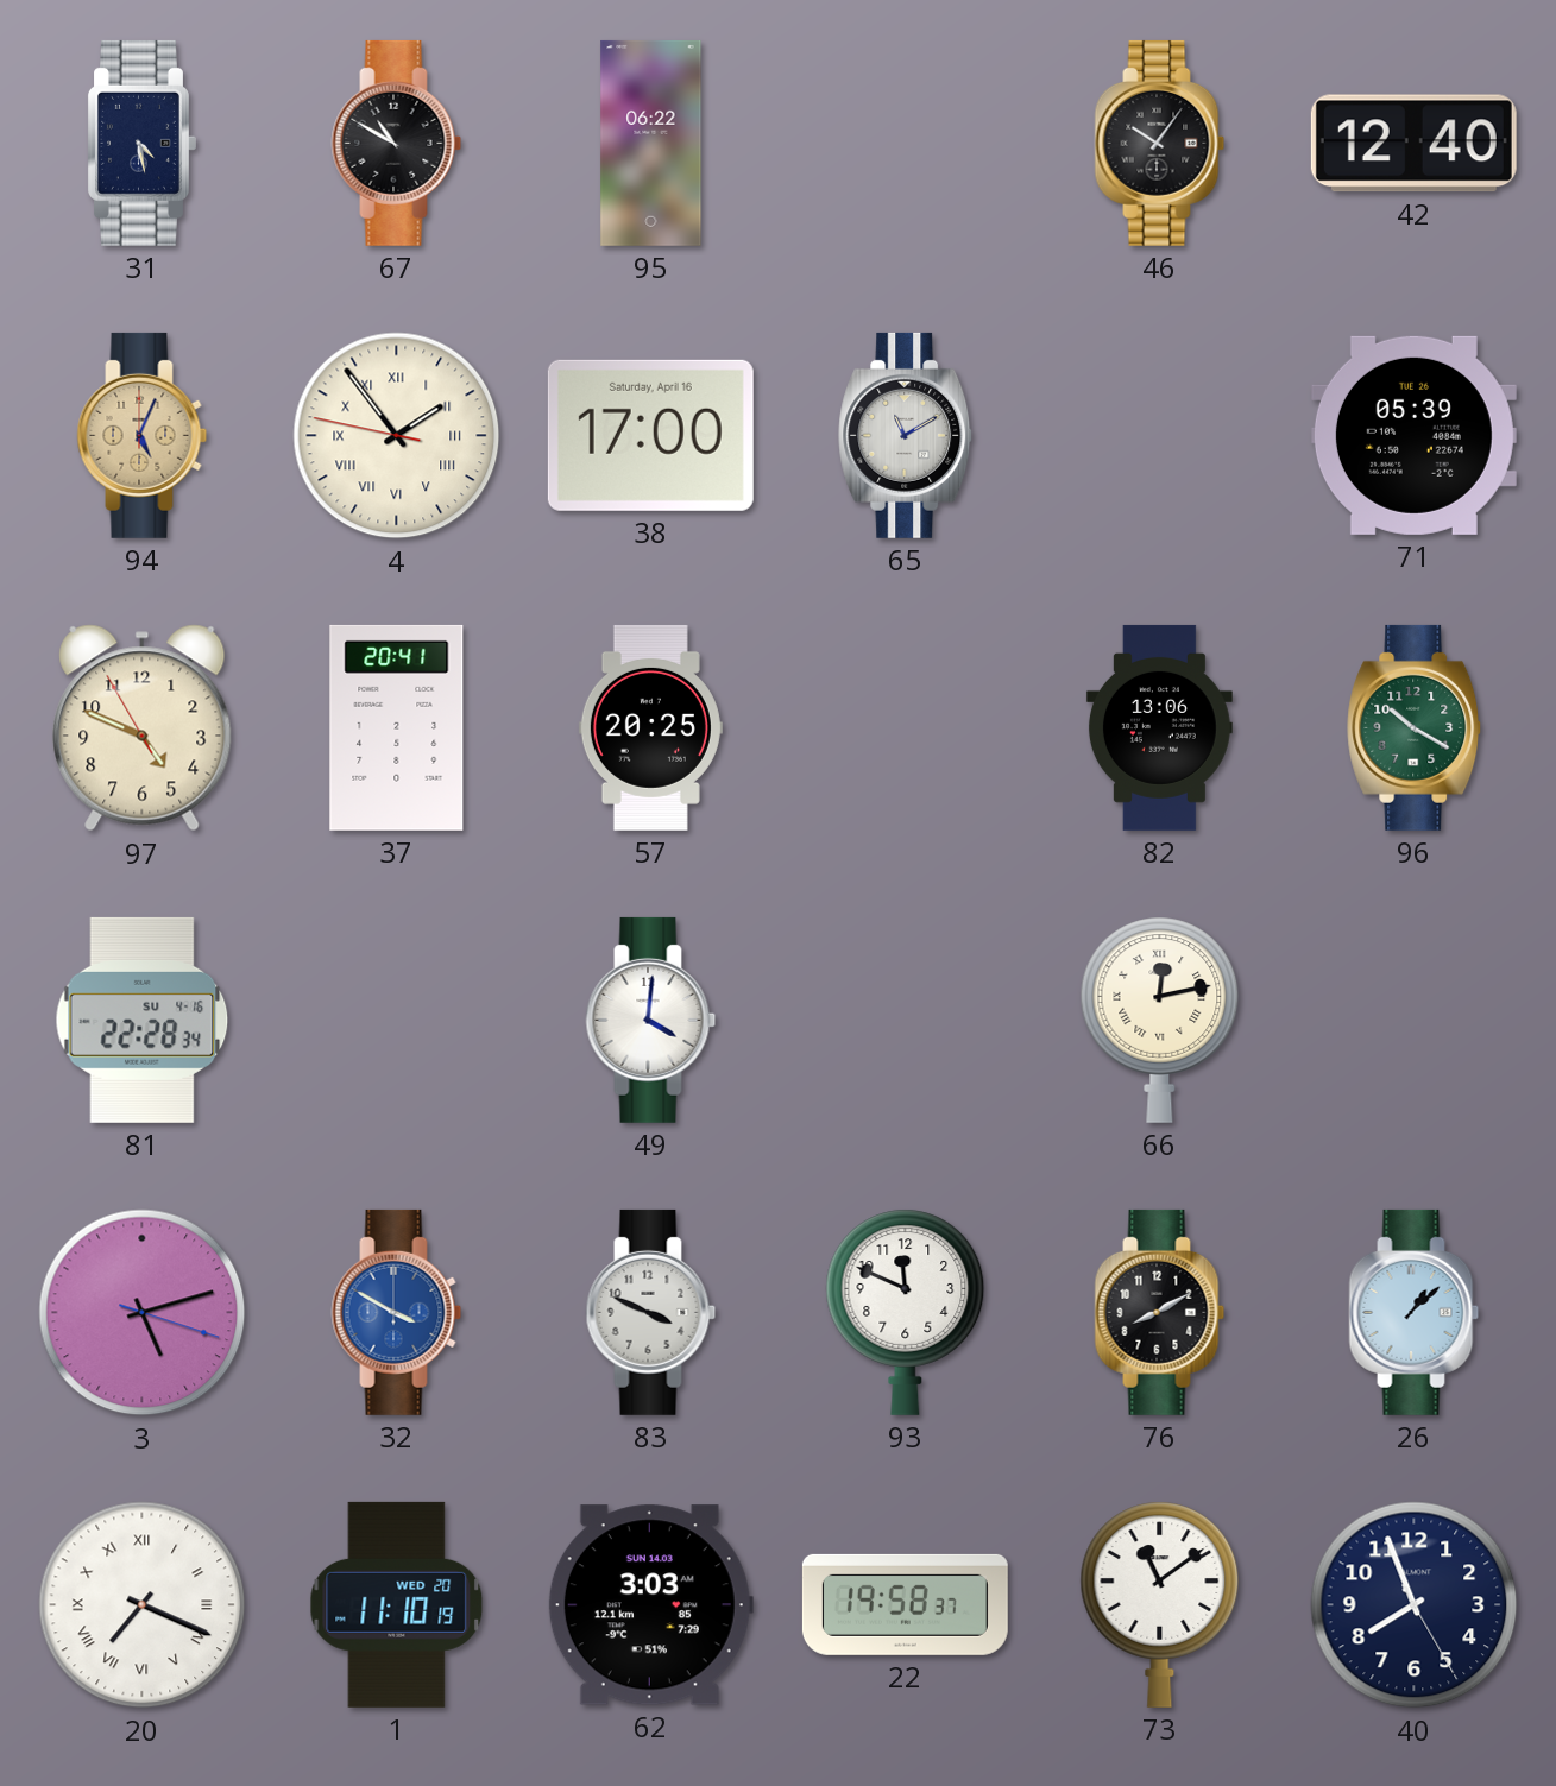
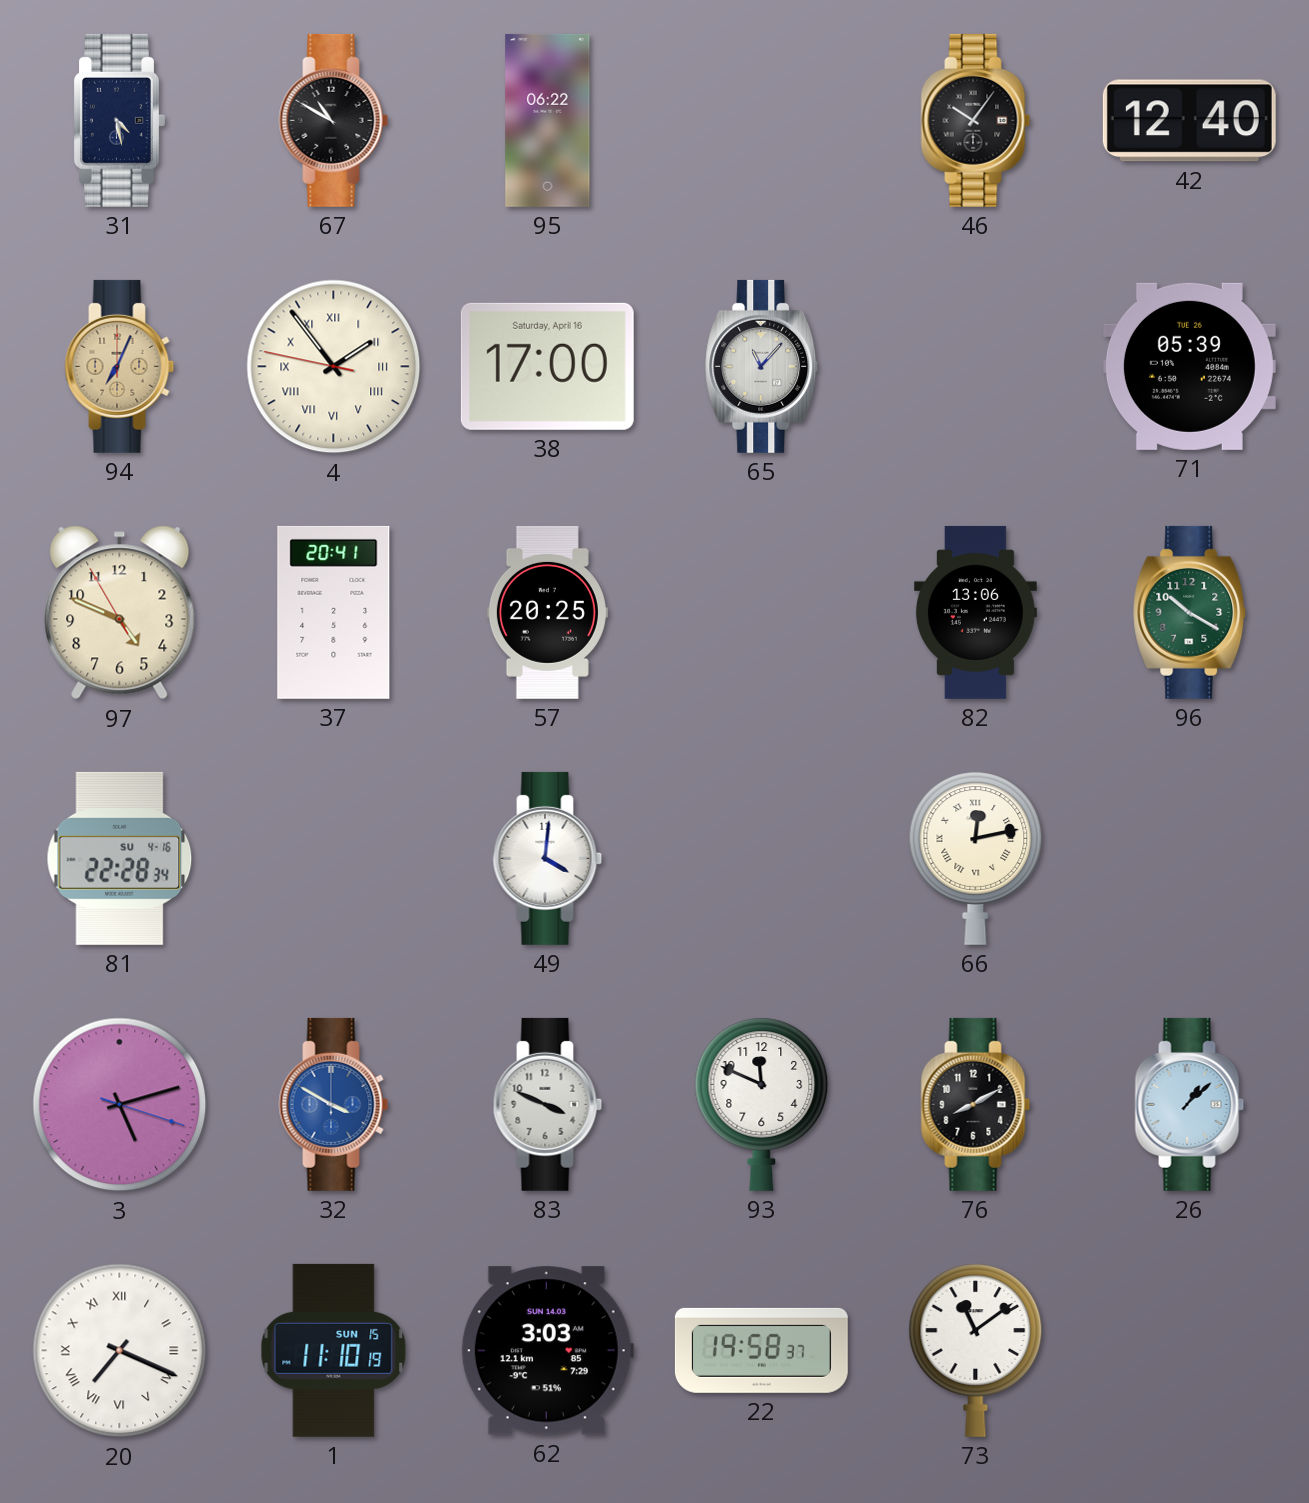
94: 5:04 -> 7:04
65: 11:10 -> 11:07
1 date: WED 20 -> SUN 15
40: 7:56 -> none
